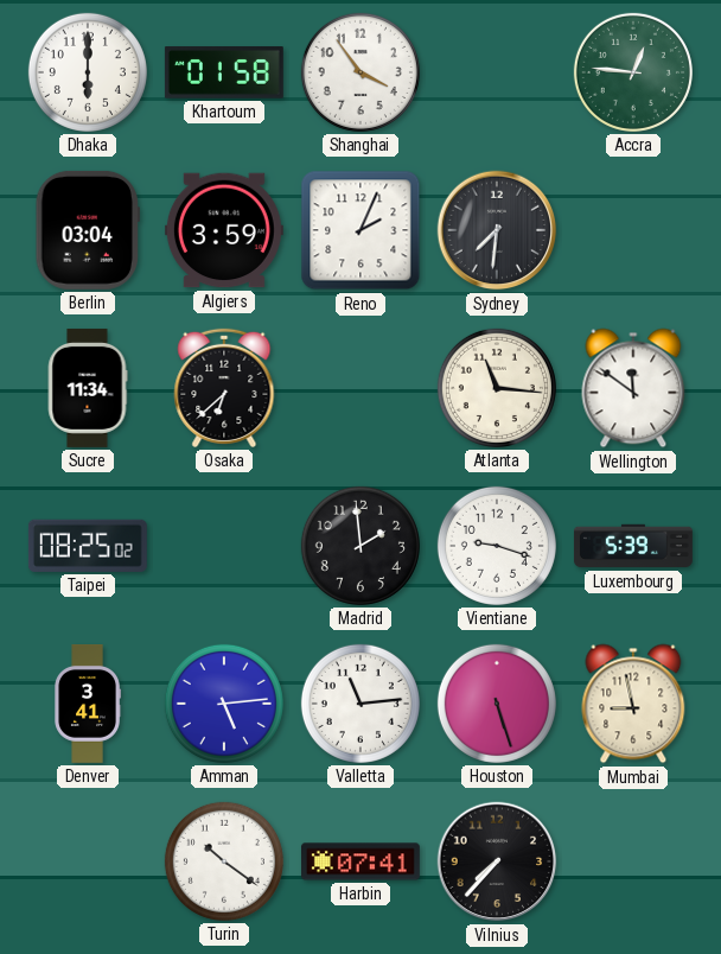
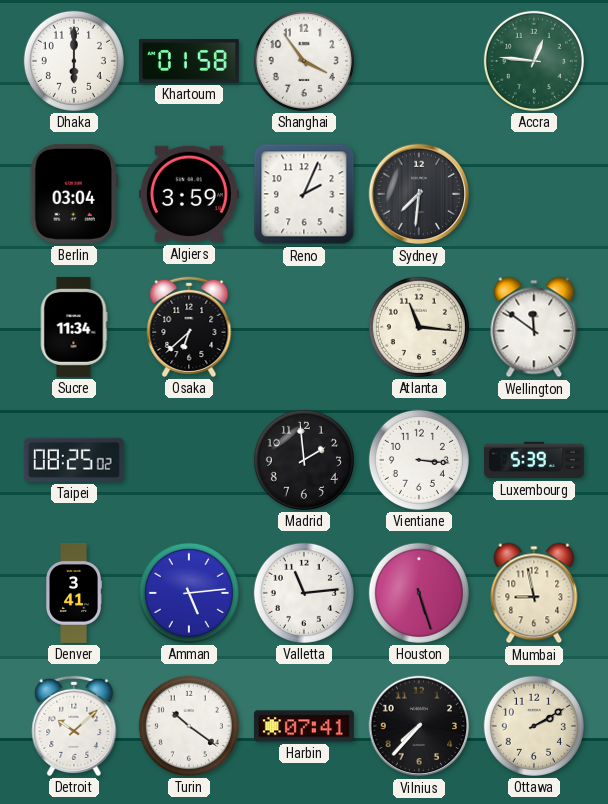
Vientiane: 9:18 -> 3:16
Detroit: none -> 10:08
Ottawa: none -> 2:10
